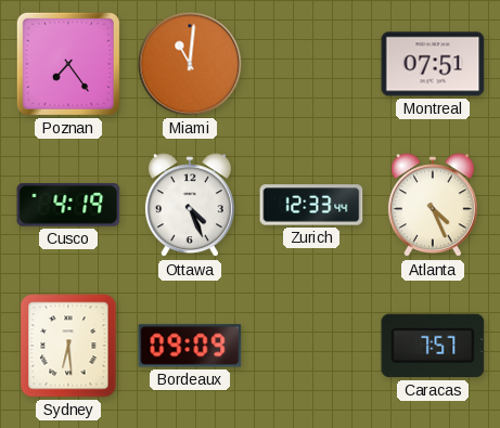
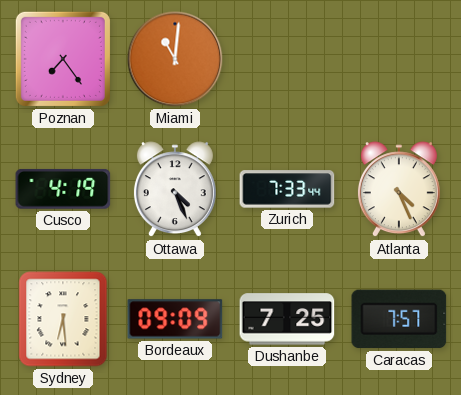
Montreal: 07:51 -> none
Zurich: 12:33 -> 7:33
Dushanbe: none -> 7:25
